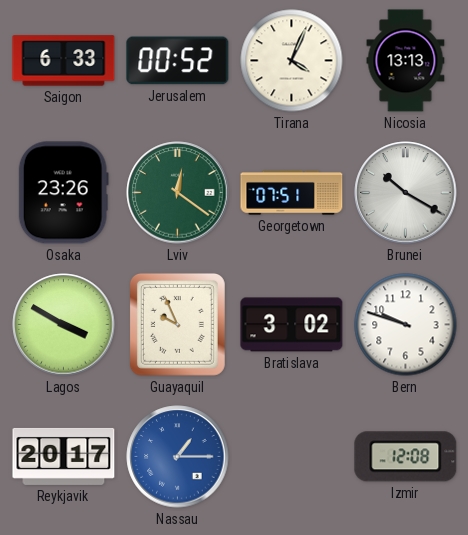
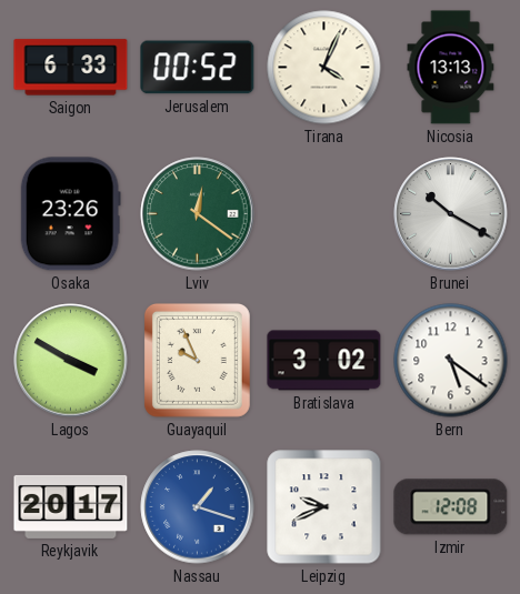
Georgetown: 07:51 -> none
Bern: 9:48 -> 5:21
Nassau: 1:15 -> 1:18
Leipzig: none -> 9:41
